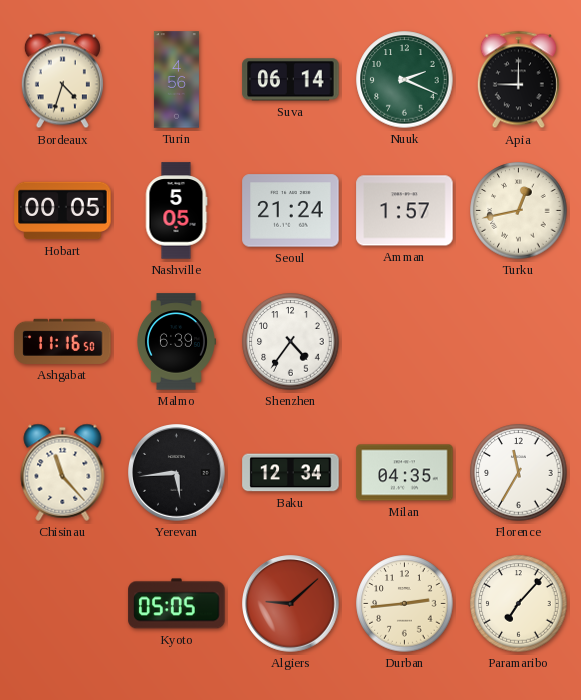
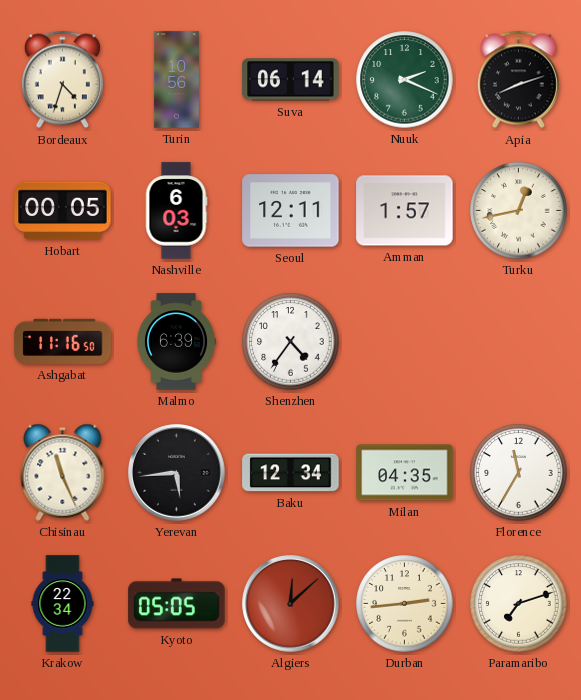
Turin: 4:56 -> 10:56
Apia: 9:00 -> 8:12
Nashville: 5:05 -> 6:03
Seoul: 21:24 -> 12:11
Chisinau: 11:23 -> 11:26
Krakow: none -> 22:34
Algiers: 9:08 -> 12:08
Paramaribo: 7:07 -> 7:12
